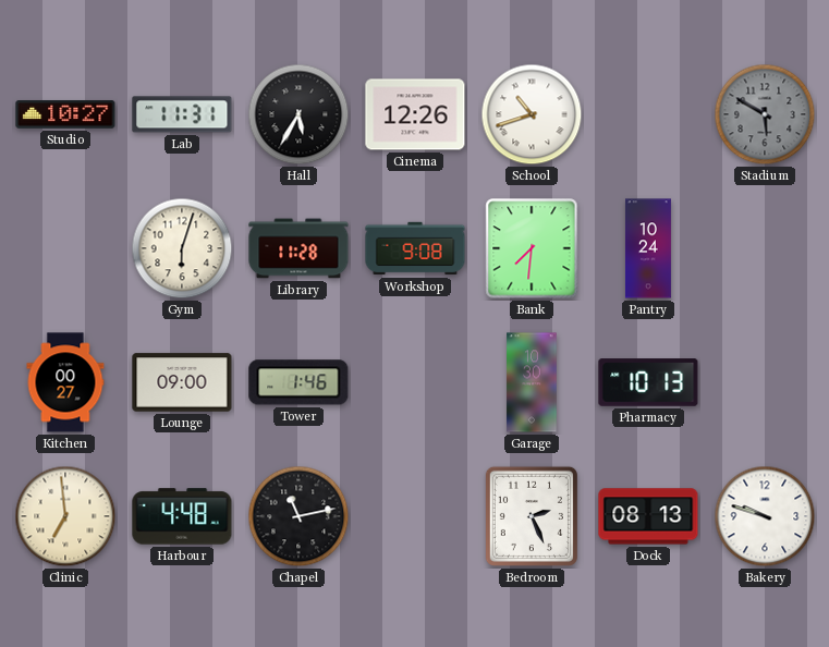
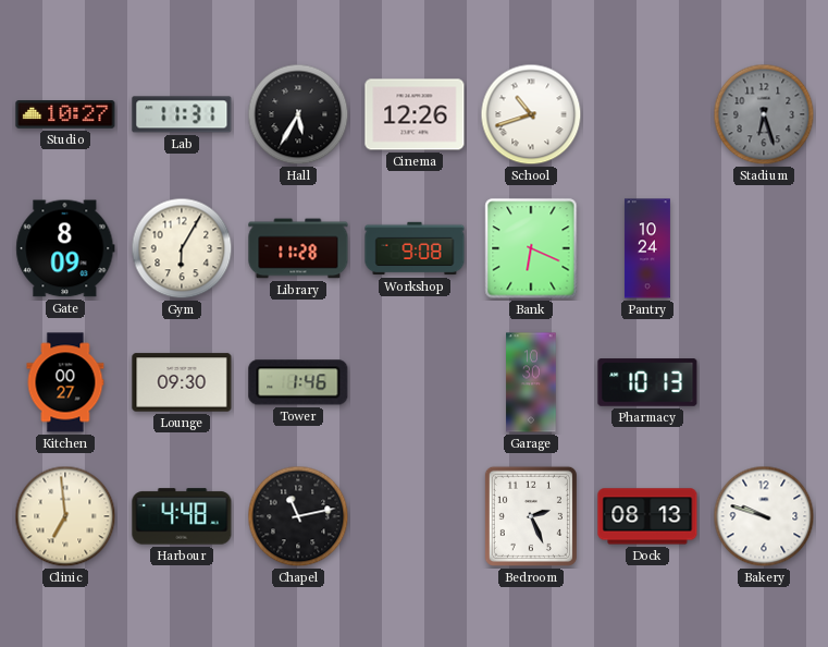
Stadium: 5:50 -> 6:27
Gate: none -> 8:09
Gym: 6:03 -> 6:05
Bank: 7:31 -> 6:19
Lounge: 09:00 -> 09:30
